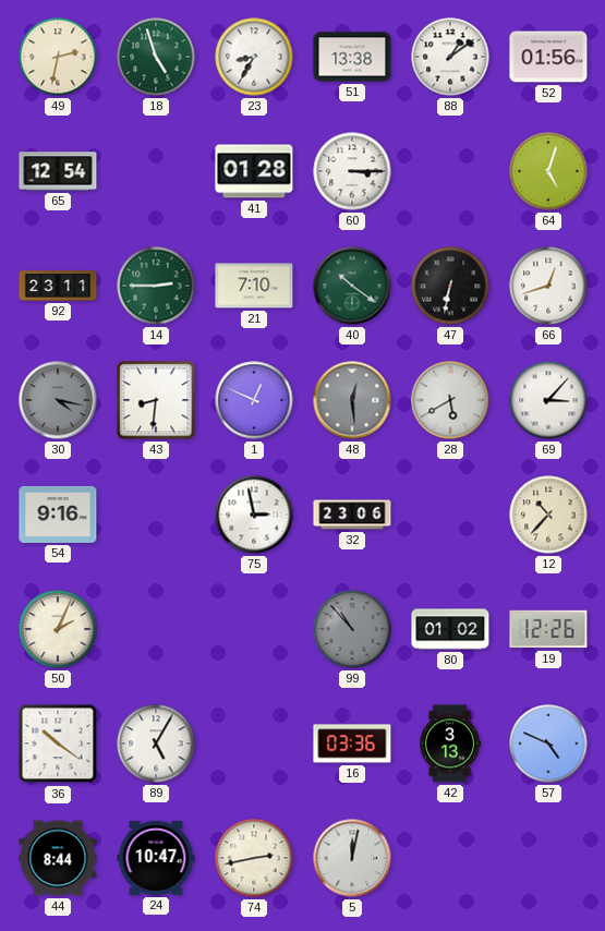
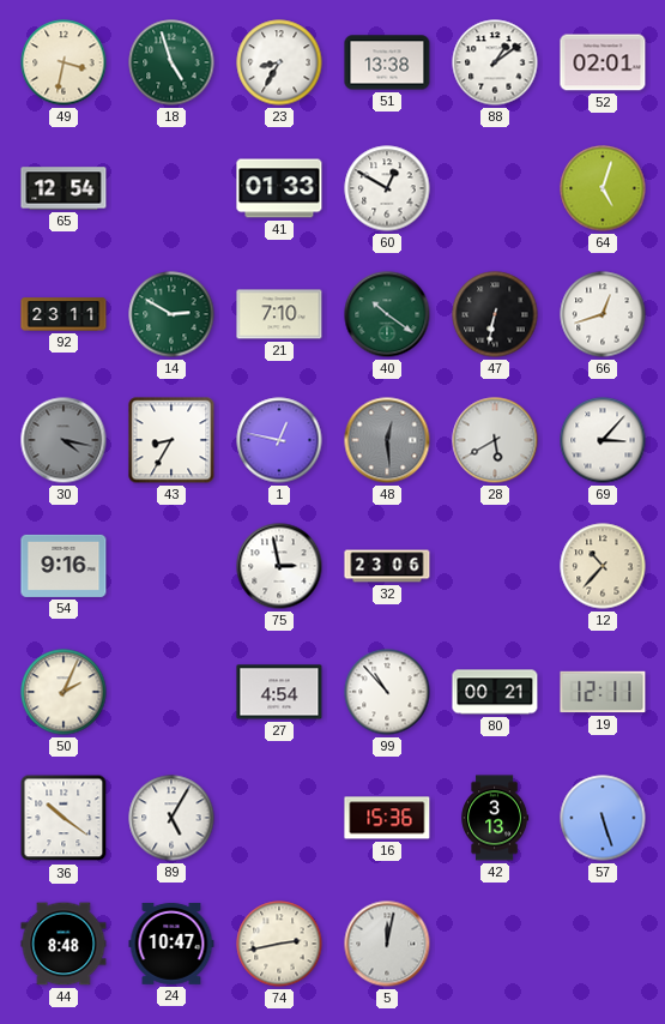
49: 2:32 -> 3:32
52: 01:56 -> 02:01
41: 01:28 -> 01:33
60: 3:15 -> 12:50
14: 2:45 -> 2:50
43: 8:31 -> 8:35
1: 12:49 -> 12:47
27: none -> 4:54
99 dial: grey -> white
80: 01:02 -> 00:21
19: 12:26 -> 12:11
16: 03:36 -> 15:36
57: 4:49 -> 5:27
44: 8:44 -> 8:48
